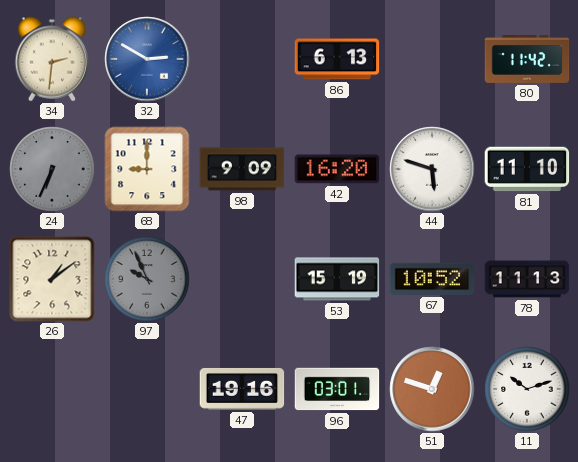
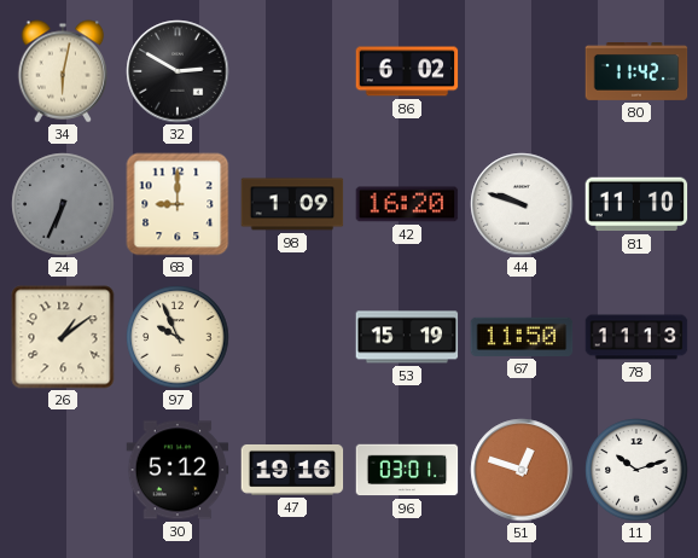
34: 2:31 -> 6:02
32 dial: blue -> black
86: 6:13 -> 6:02
98: 9:09 -> 1:09
44: 5:48 -> 9:48
97 dial: grey -> cream
67: 10:52 -> 11:50
30: none -> 5:12
